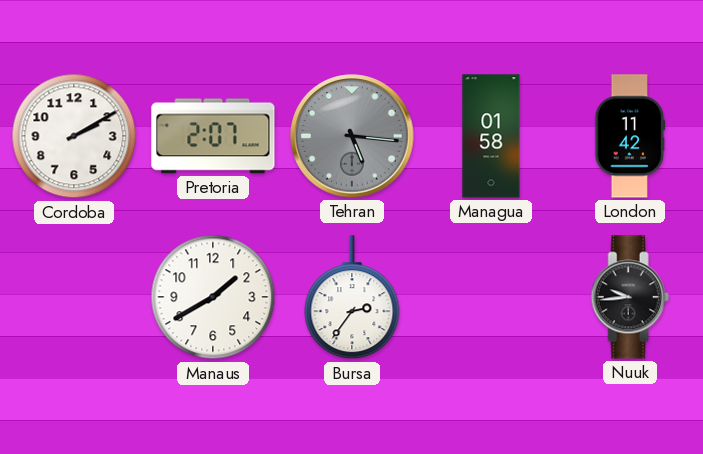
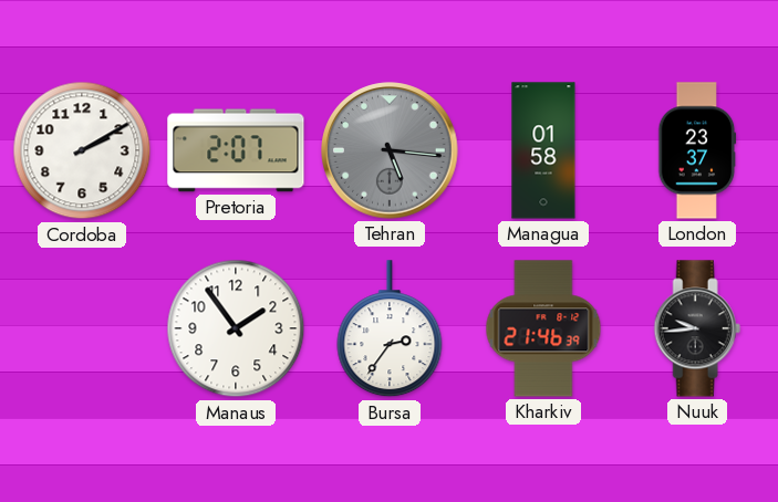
London: 11:42 -> 23:37
Manaus: 1:40 -> 1:54
Kharkiv: none -> 21:46
